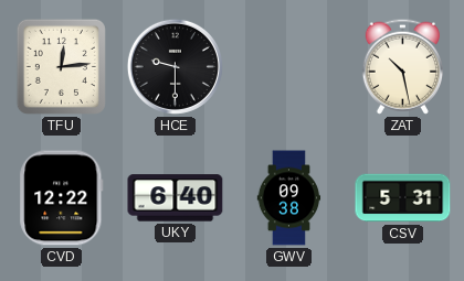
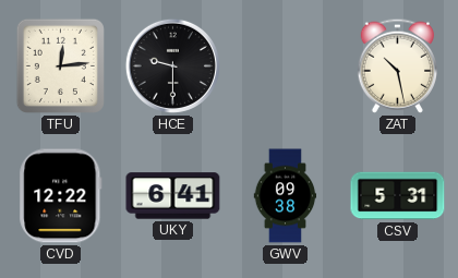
UKY: 6:40 -> 6:41
